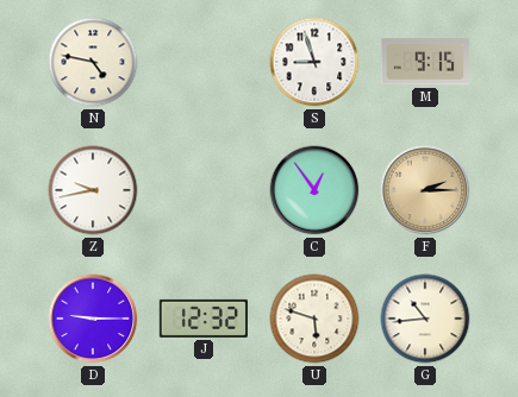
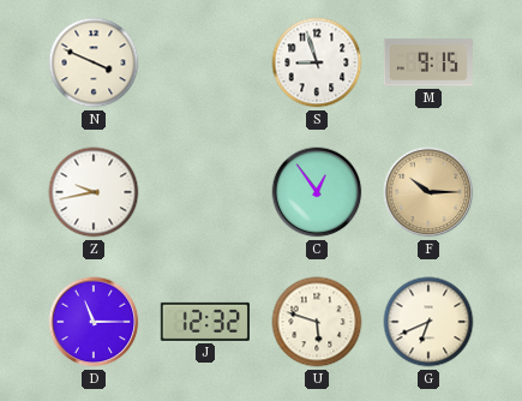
N: 4:47 -> 3:49
F: 2:15 -> 10:15
D: 9:15 -> 11:15
G: 10:44 -> 6:41
